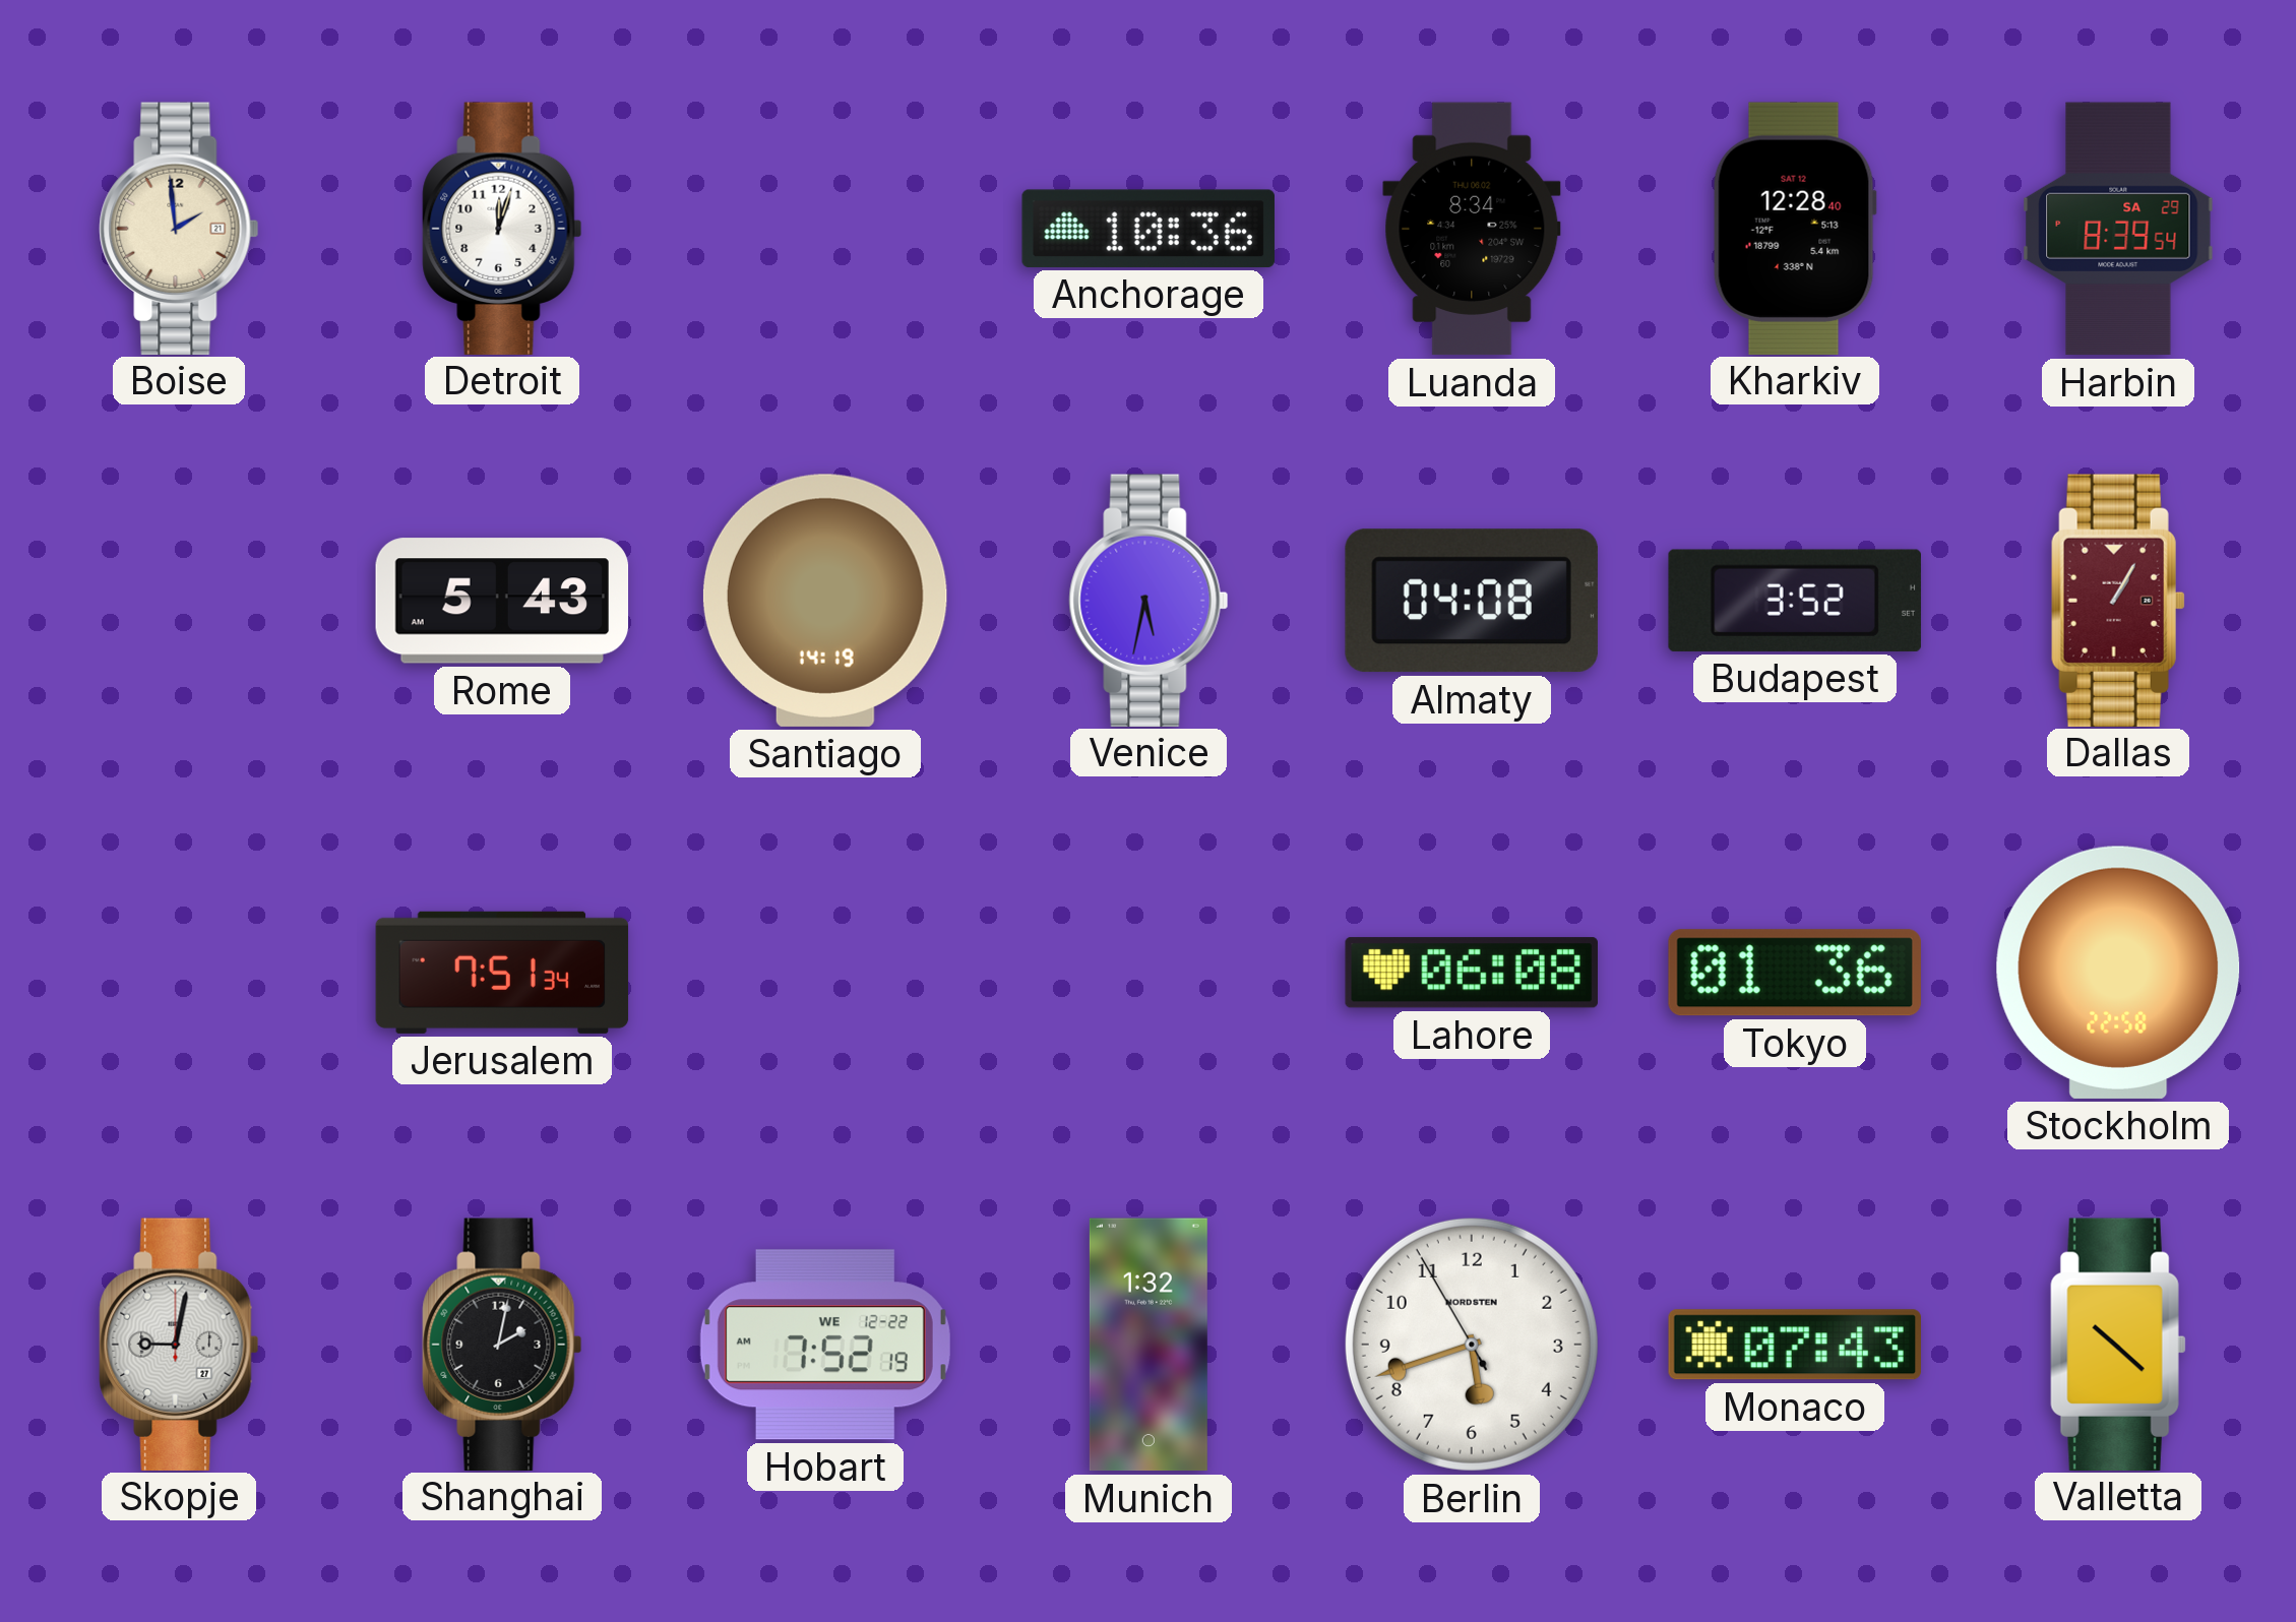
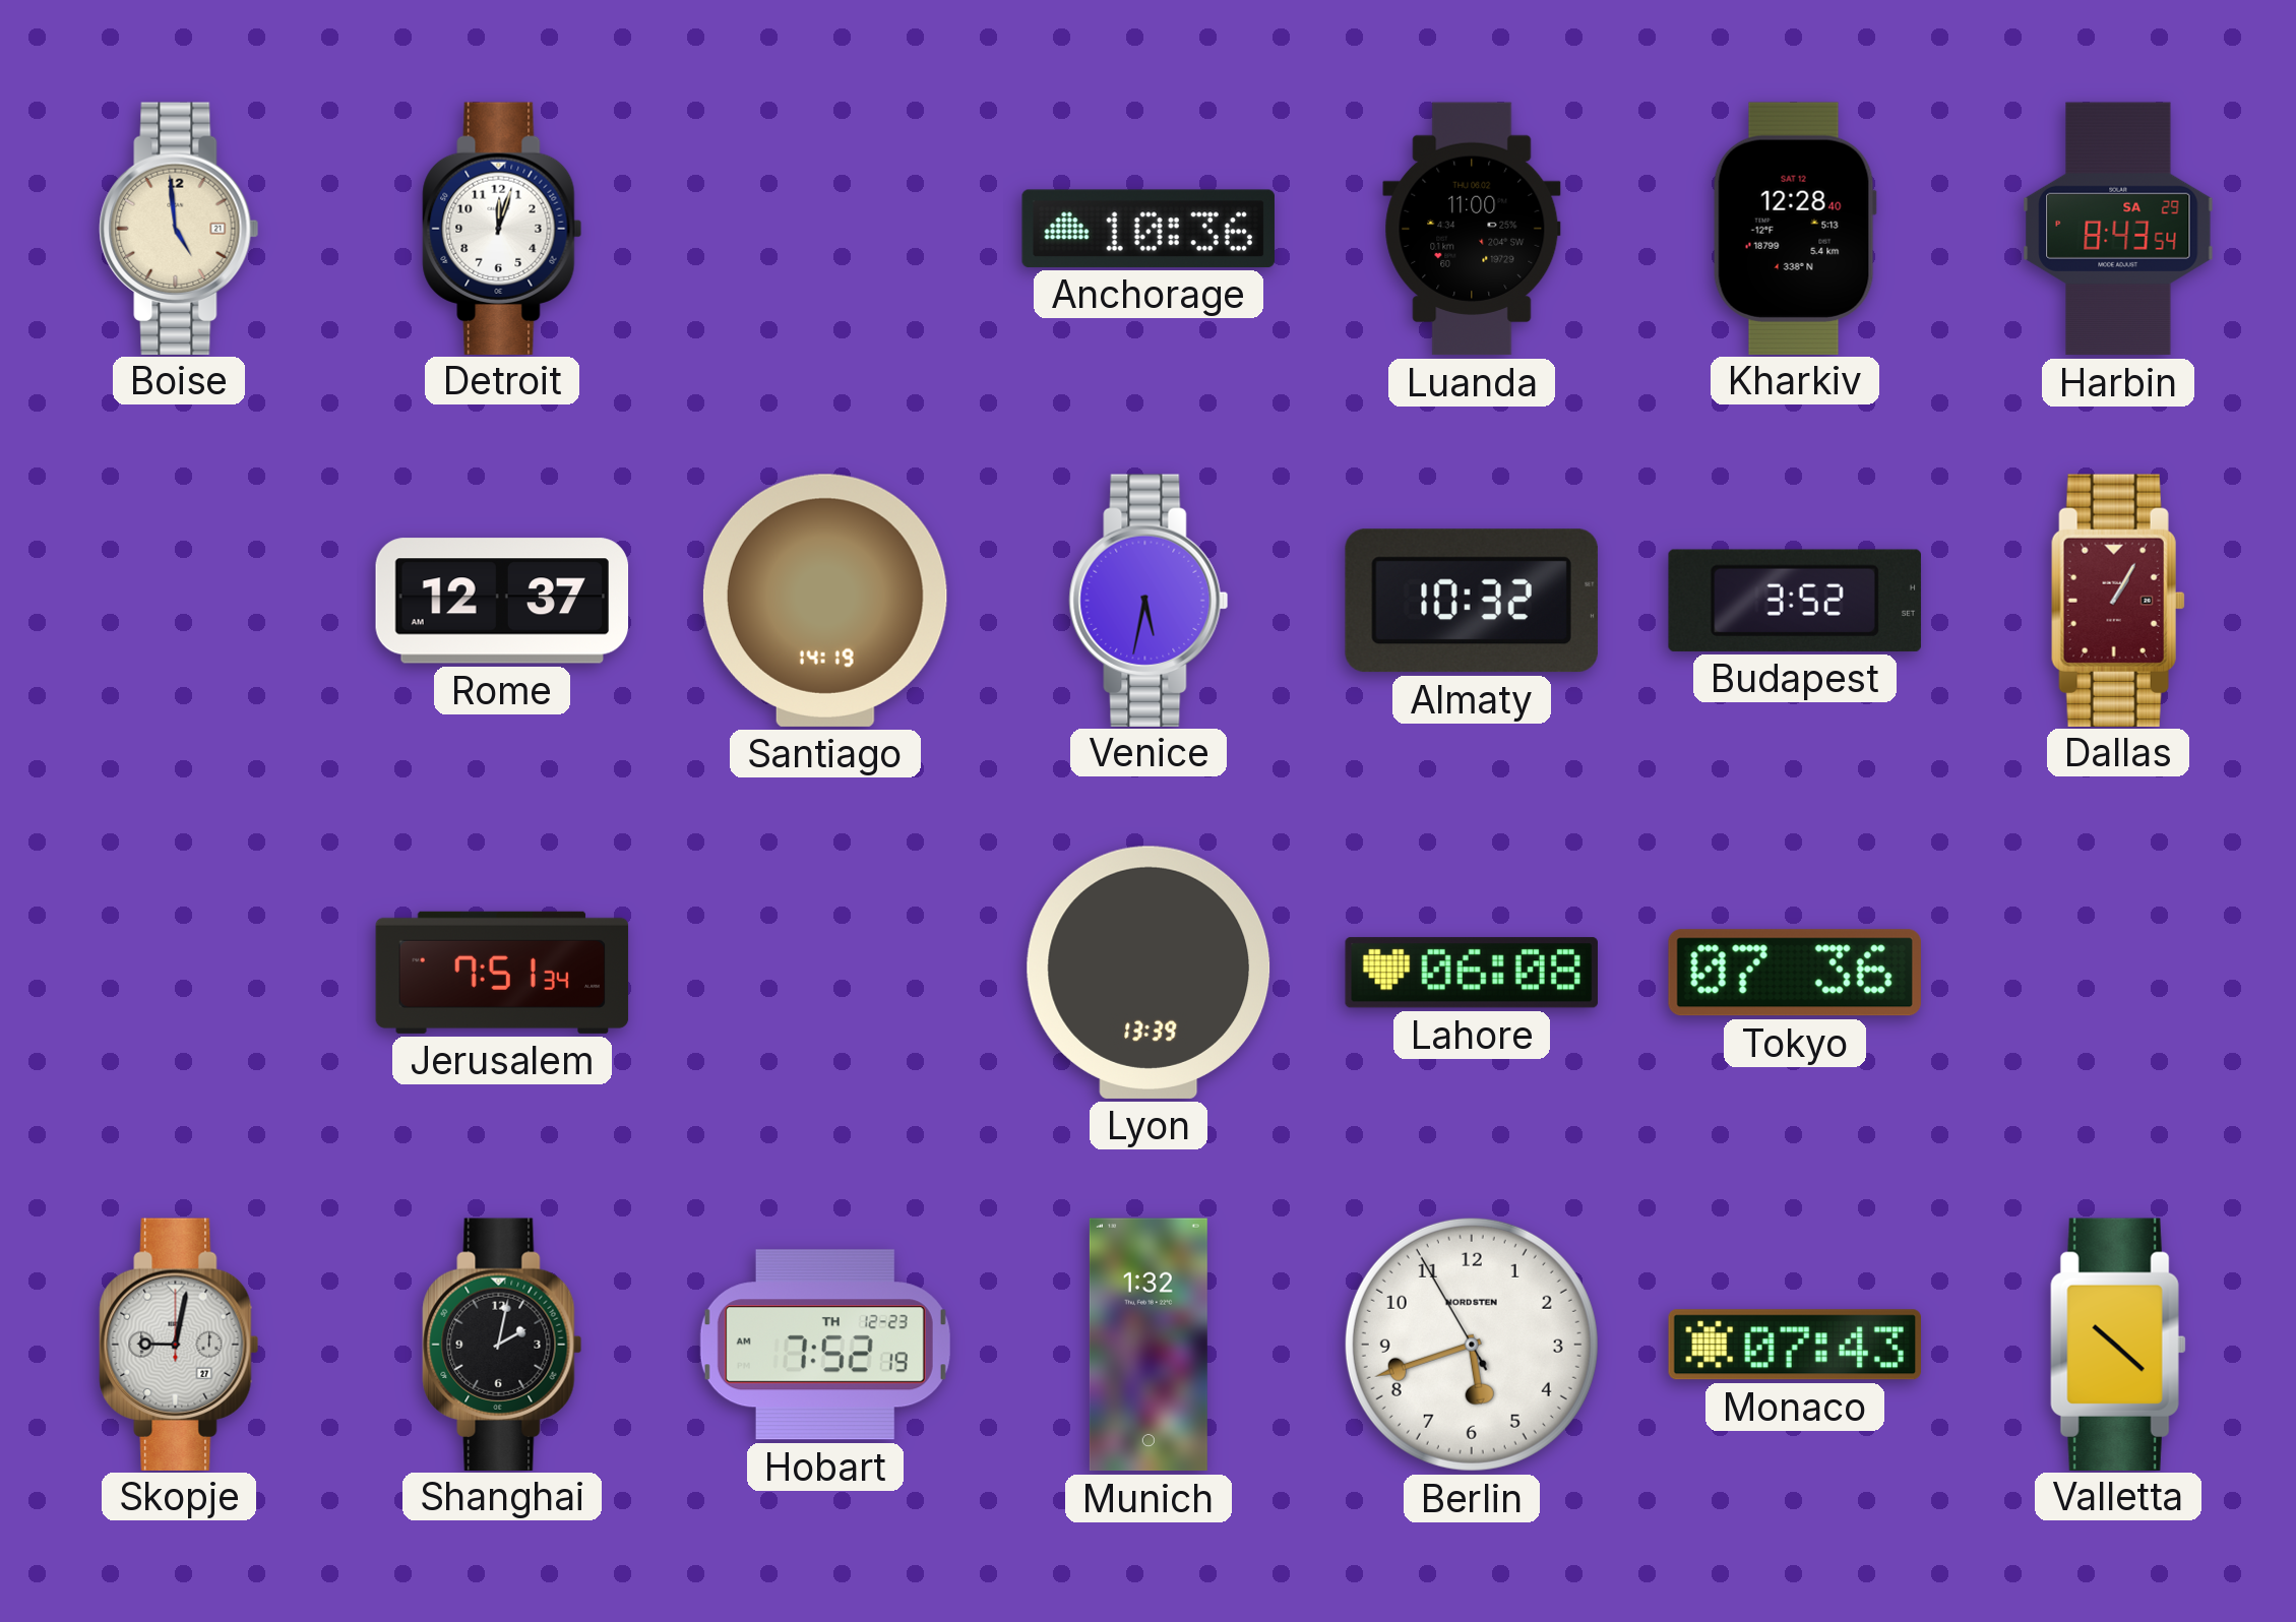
Boise: 1:59 -> 4:59
Luanda: 8:34 -> 11:00
Harbin: 8:39 -> 8:43
Rome: 5:43 -> 12:37
Almaty: 04:08 -> 10:32
Lyon: none -> 13:39
Tokyo: 01:36 -> 07:36
Stockholm: 22:58 -> none
Hobart date: WE 12-22 -> TH 12-23
